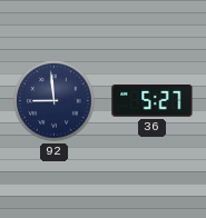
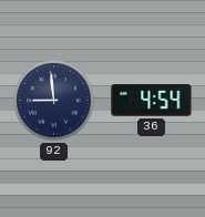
36: 5:27 -> 4:54
